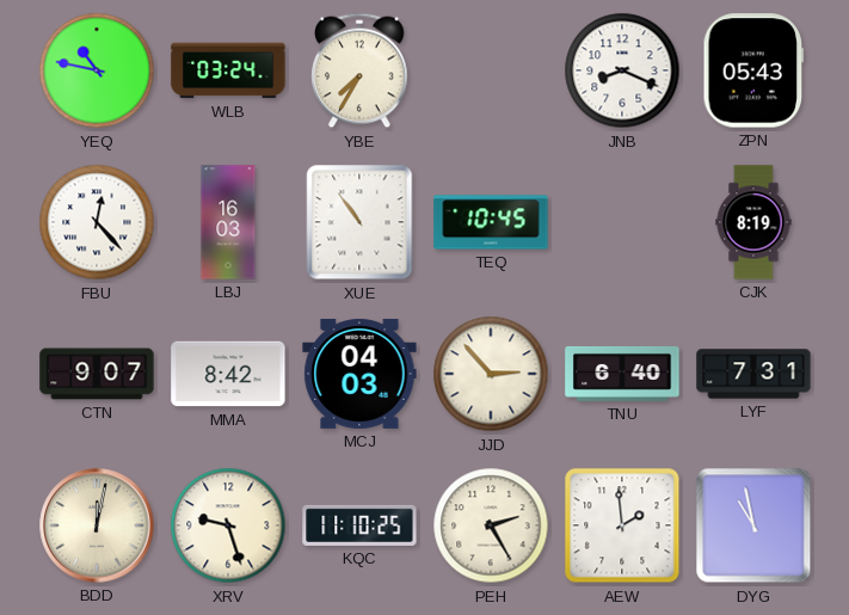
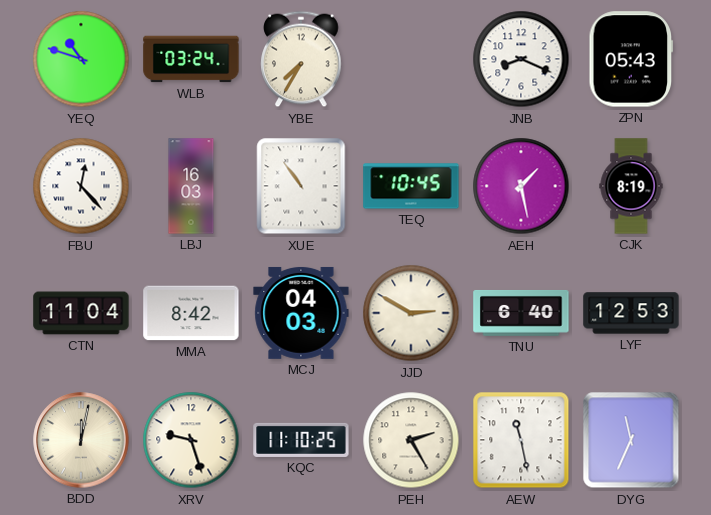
YEQ: 10:47 -> 10:48
AEH: none -> 1:28
CTN: 9:07 -> 11:04
JJD: 2:53 -> 2:50
LYF: 7:31 -> 12:53
AEW: 1:59 -> 11:28
DYG: 10:58 -> 11:34
